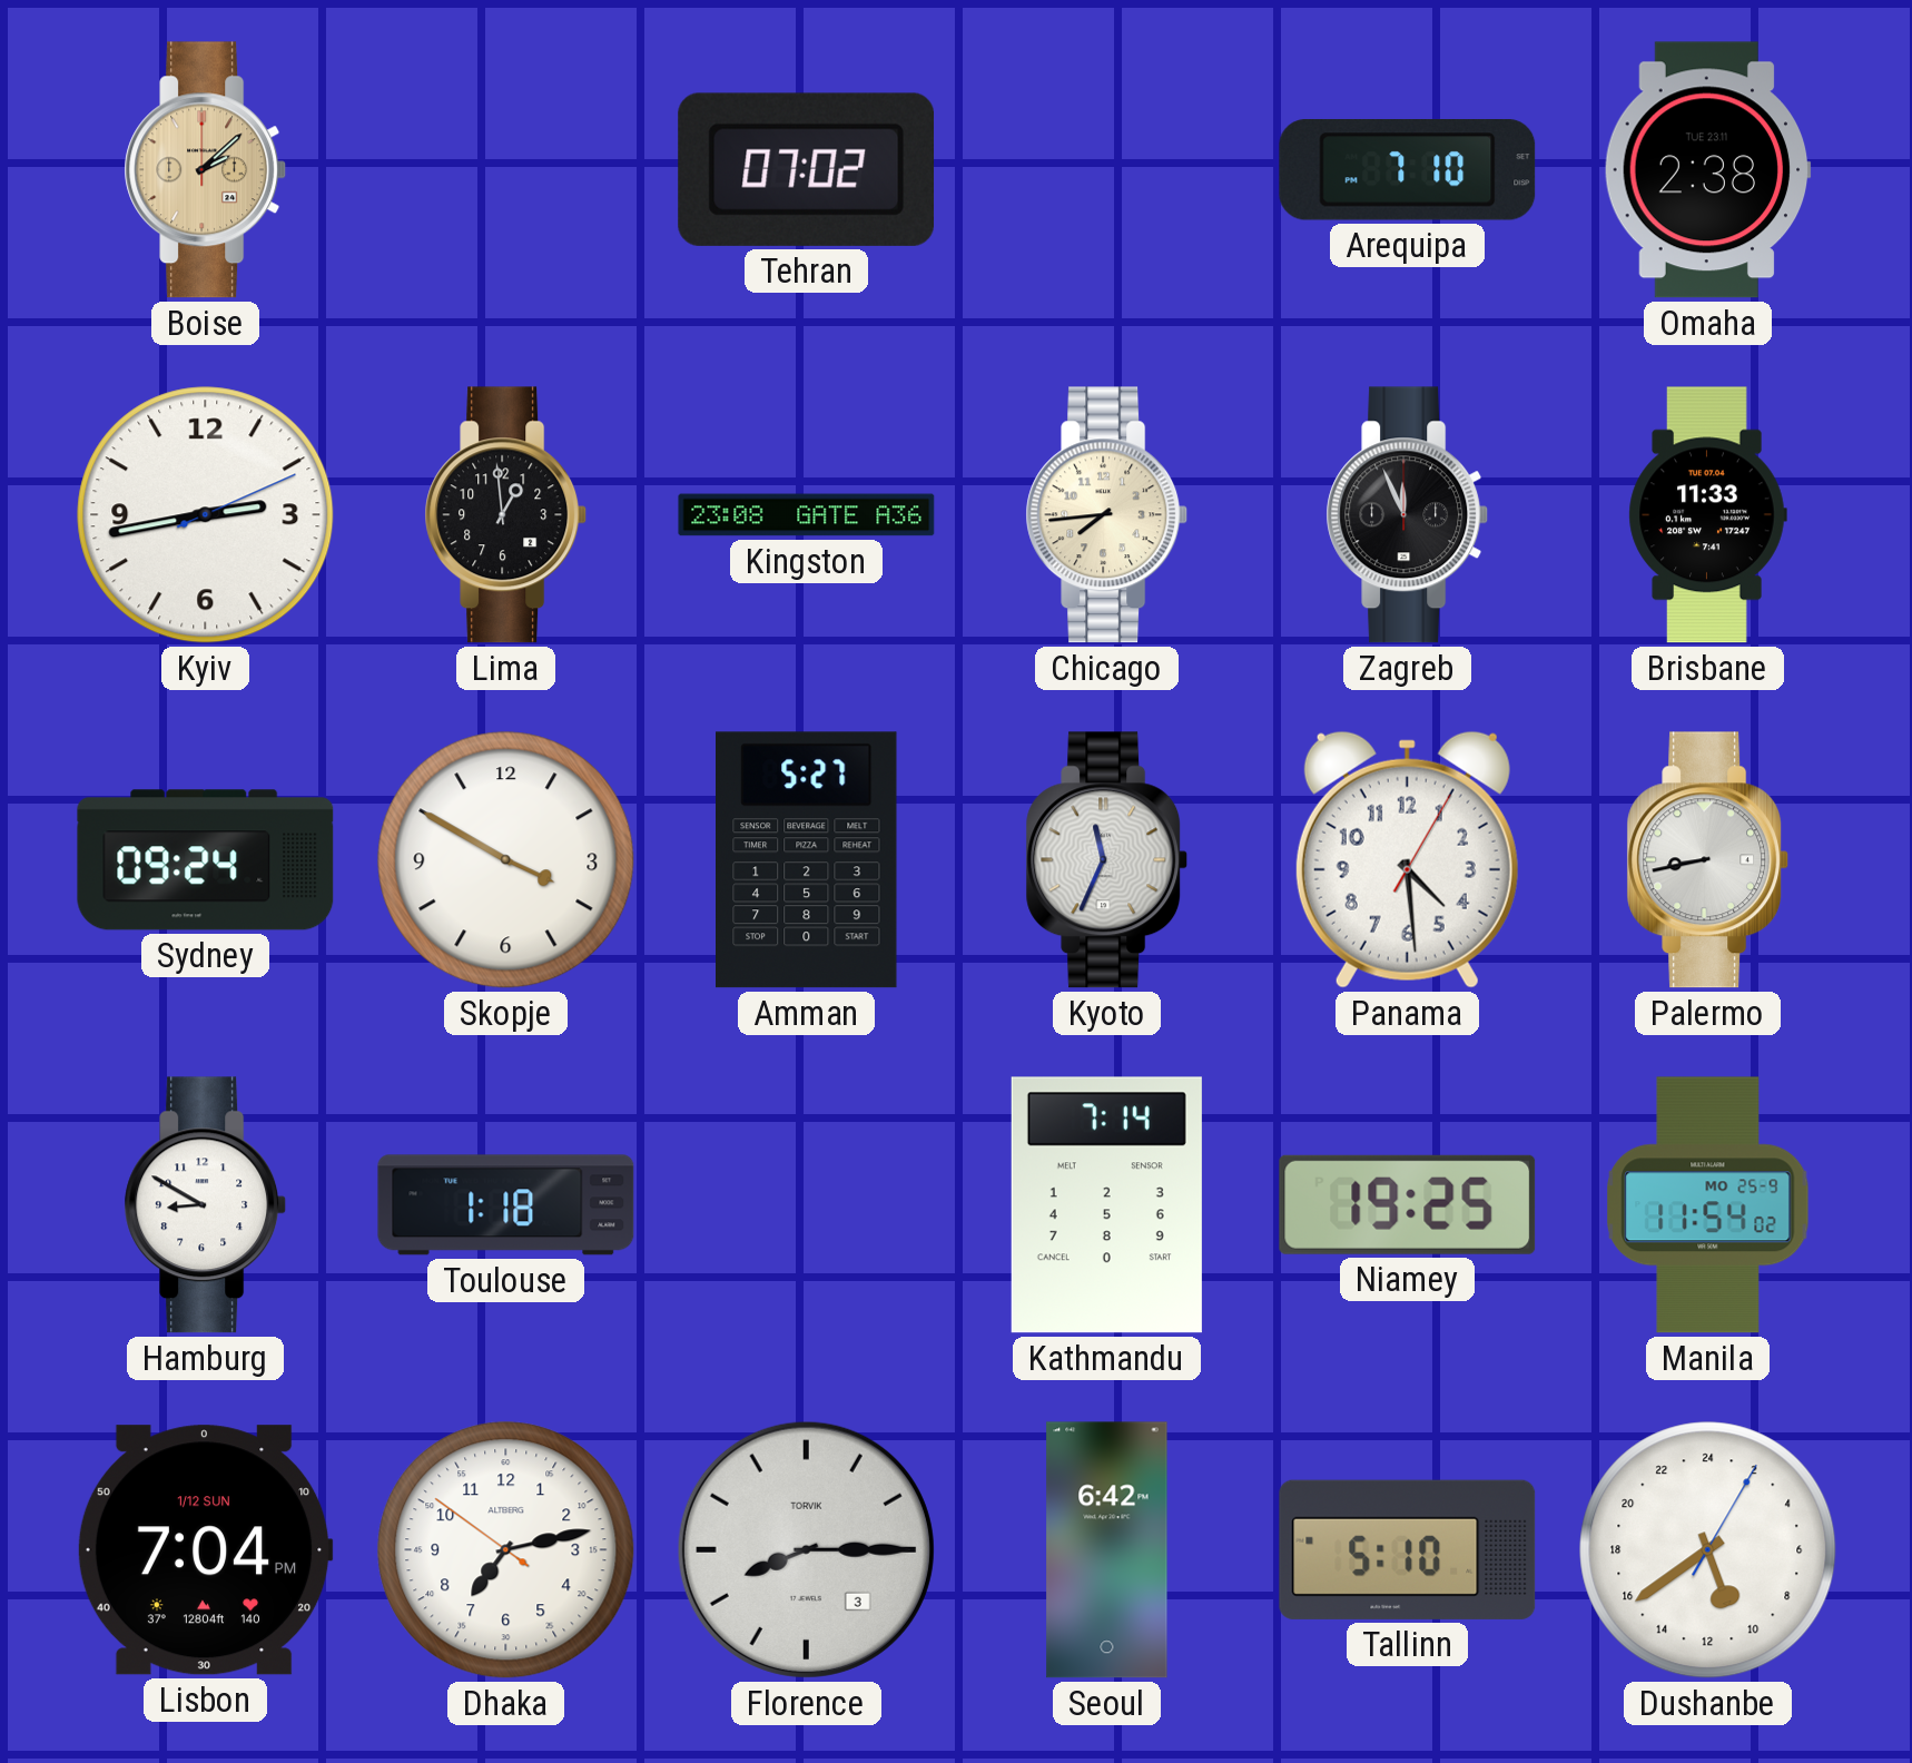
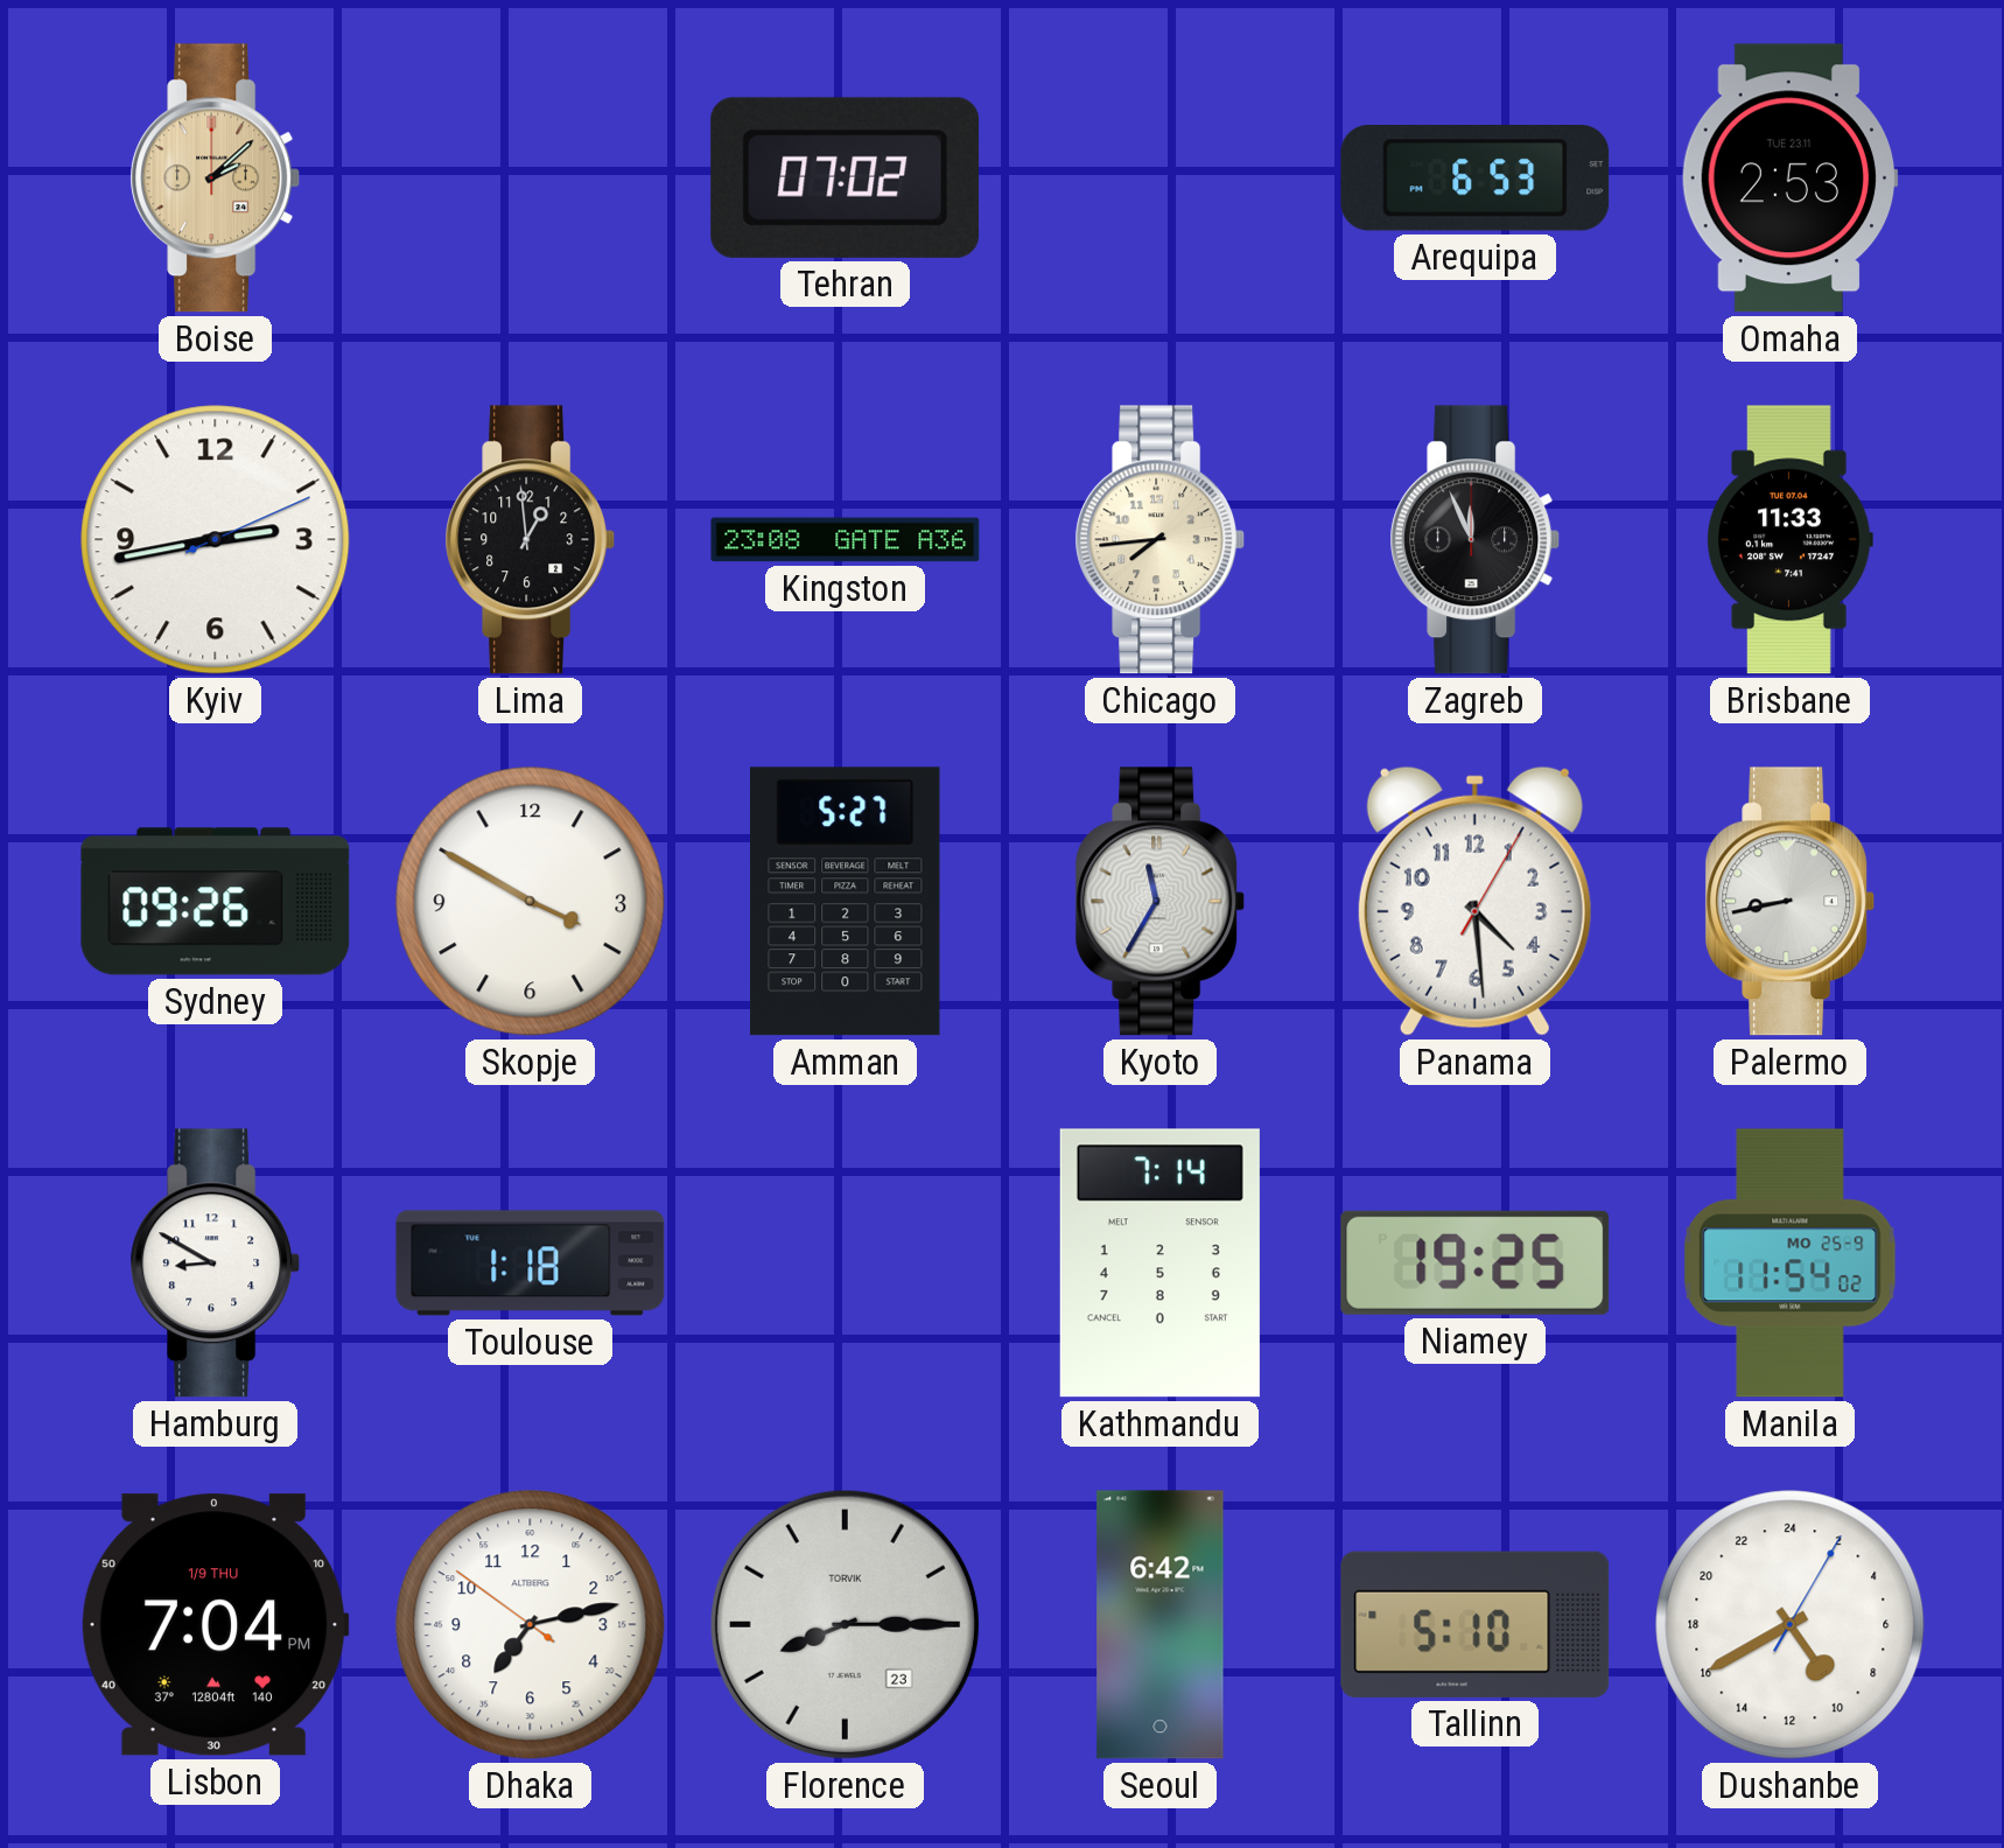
Arequipa: 7:10 -> 6:53
Omaha: 2:38 -> 2:53
Sydney: 09:24 -> 09:26
Kyoto: 11:34 -> 11:35
Lisbon date: 1/12 SUN -> 1/9 THU
Florence date: 3 -> 23
Dushanbe: 10:39 -> 9:40
